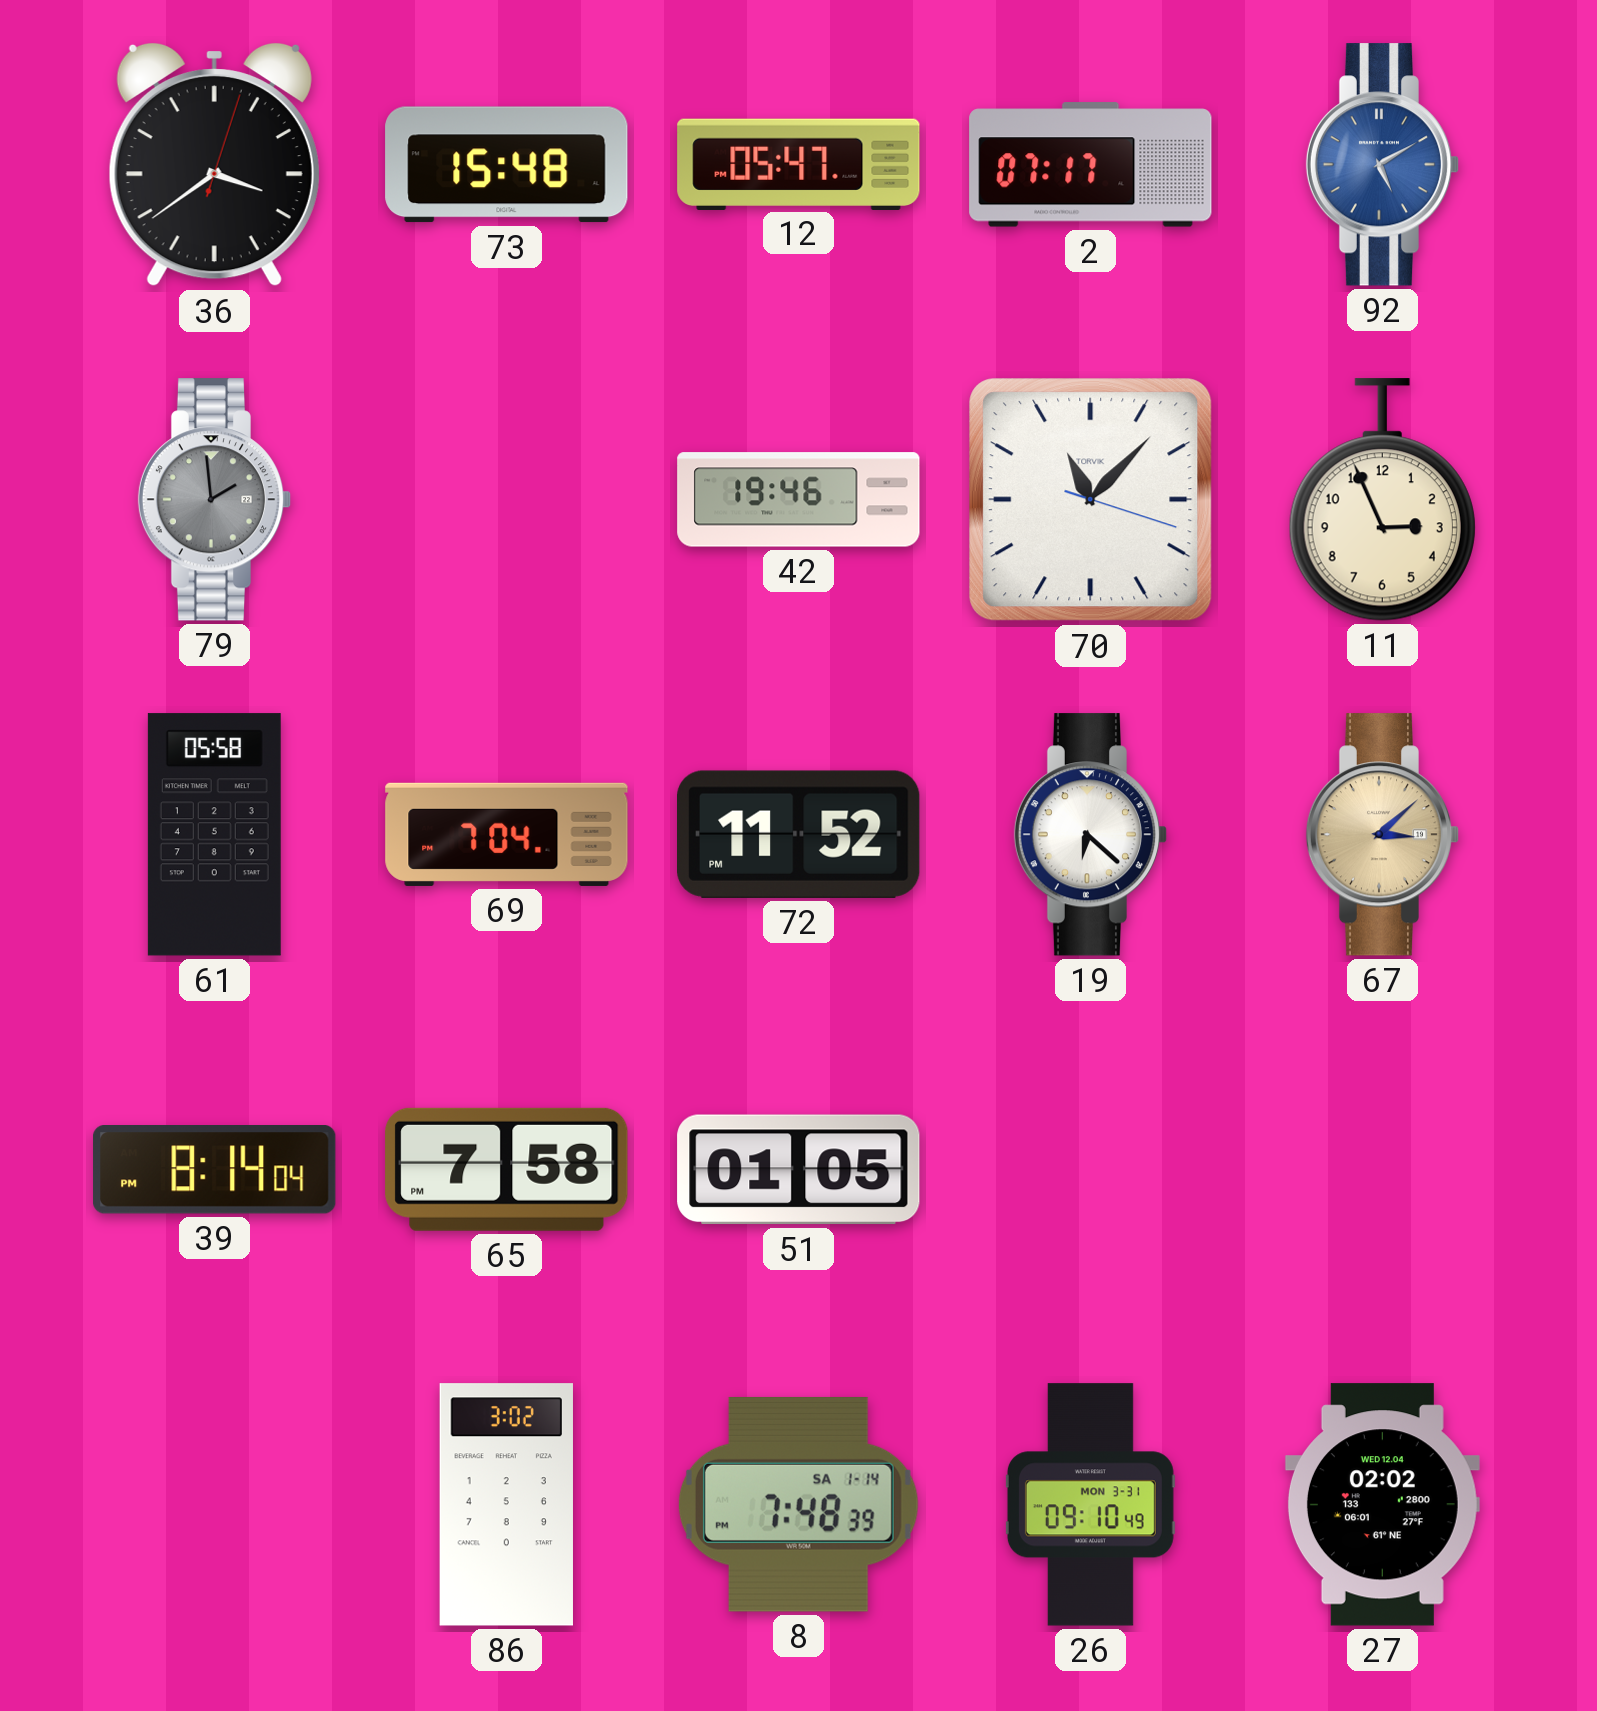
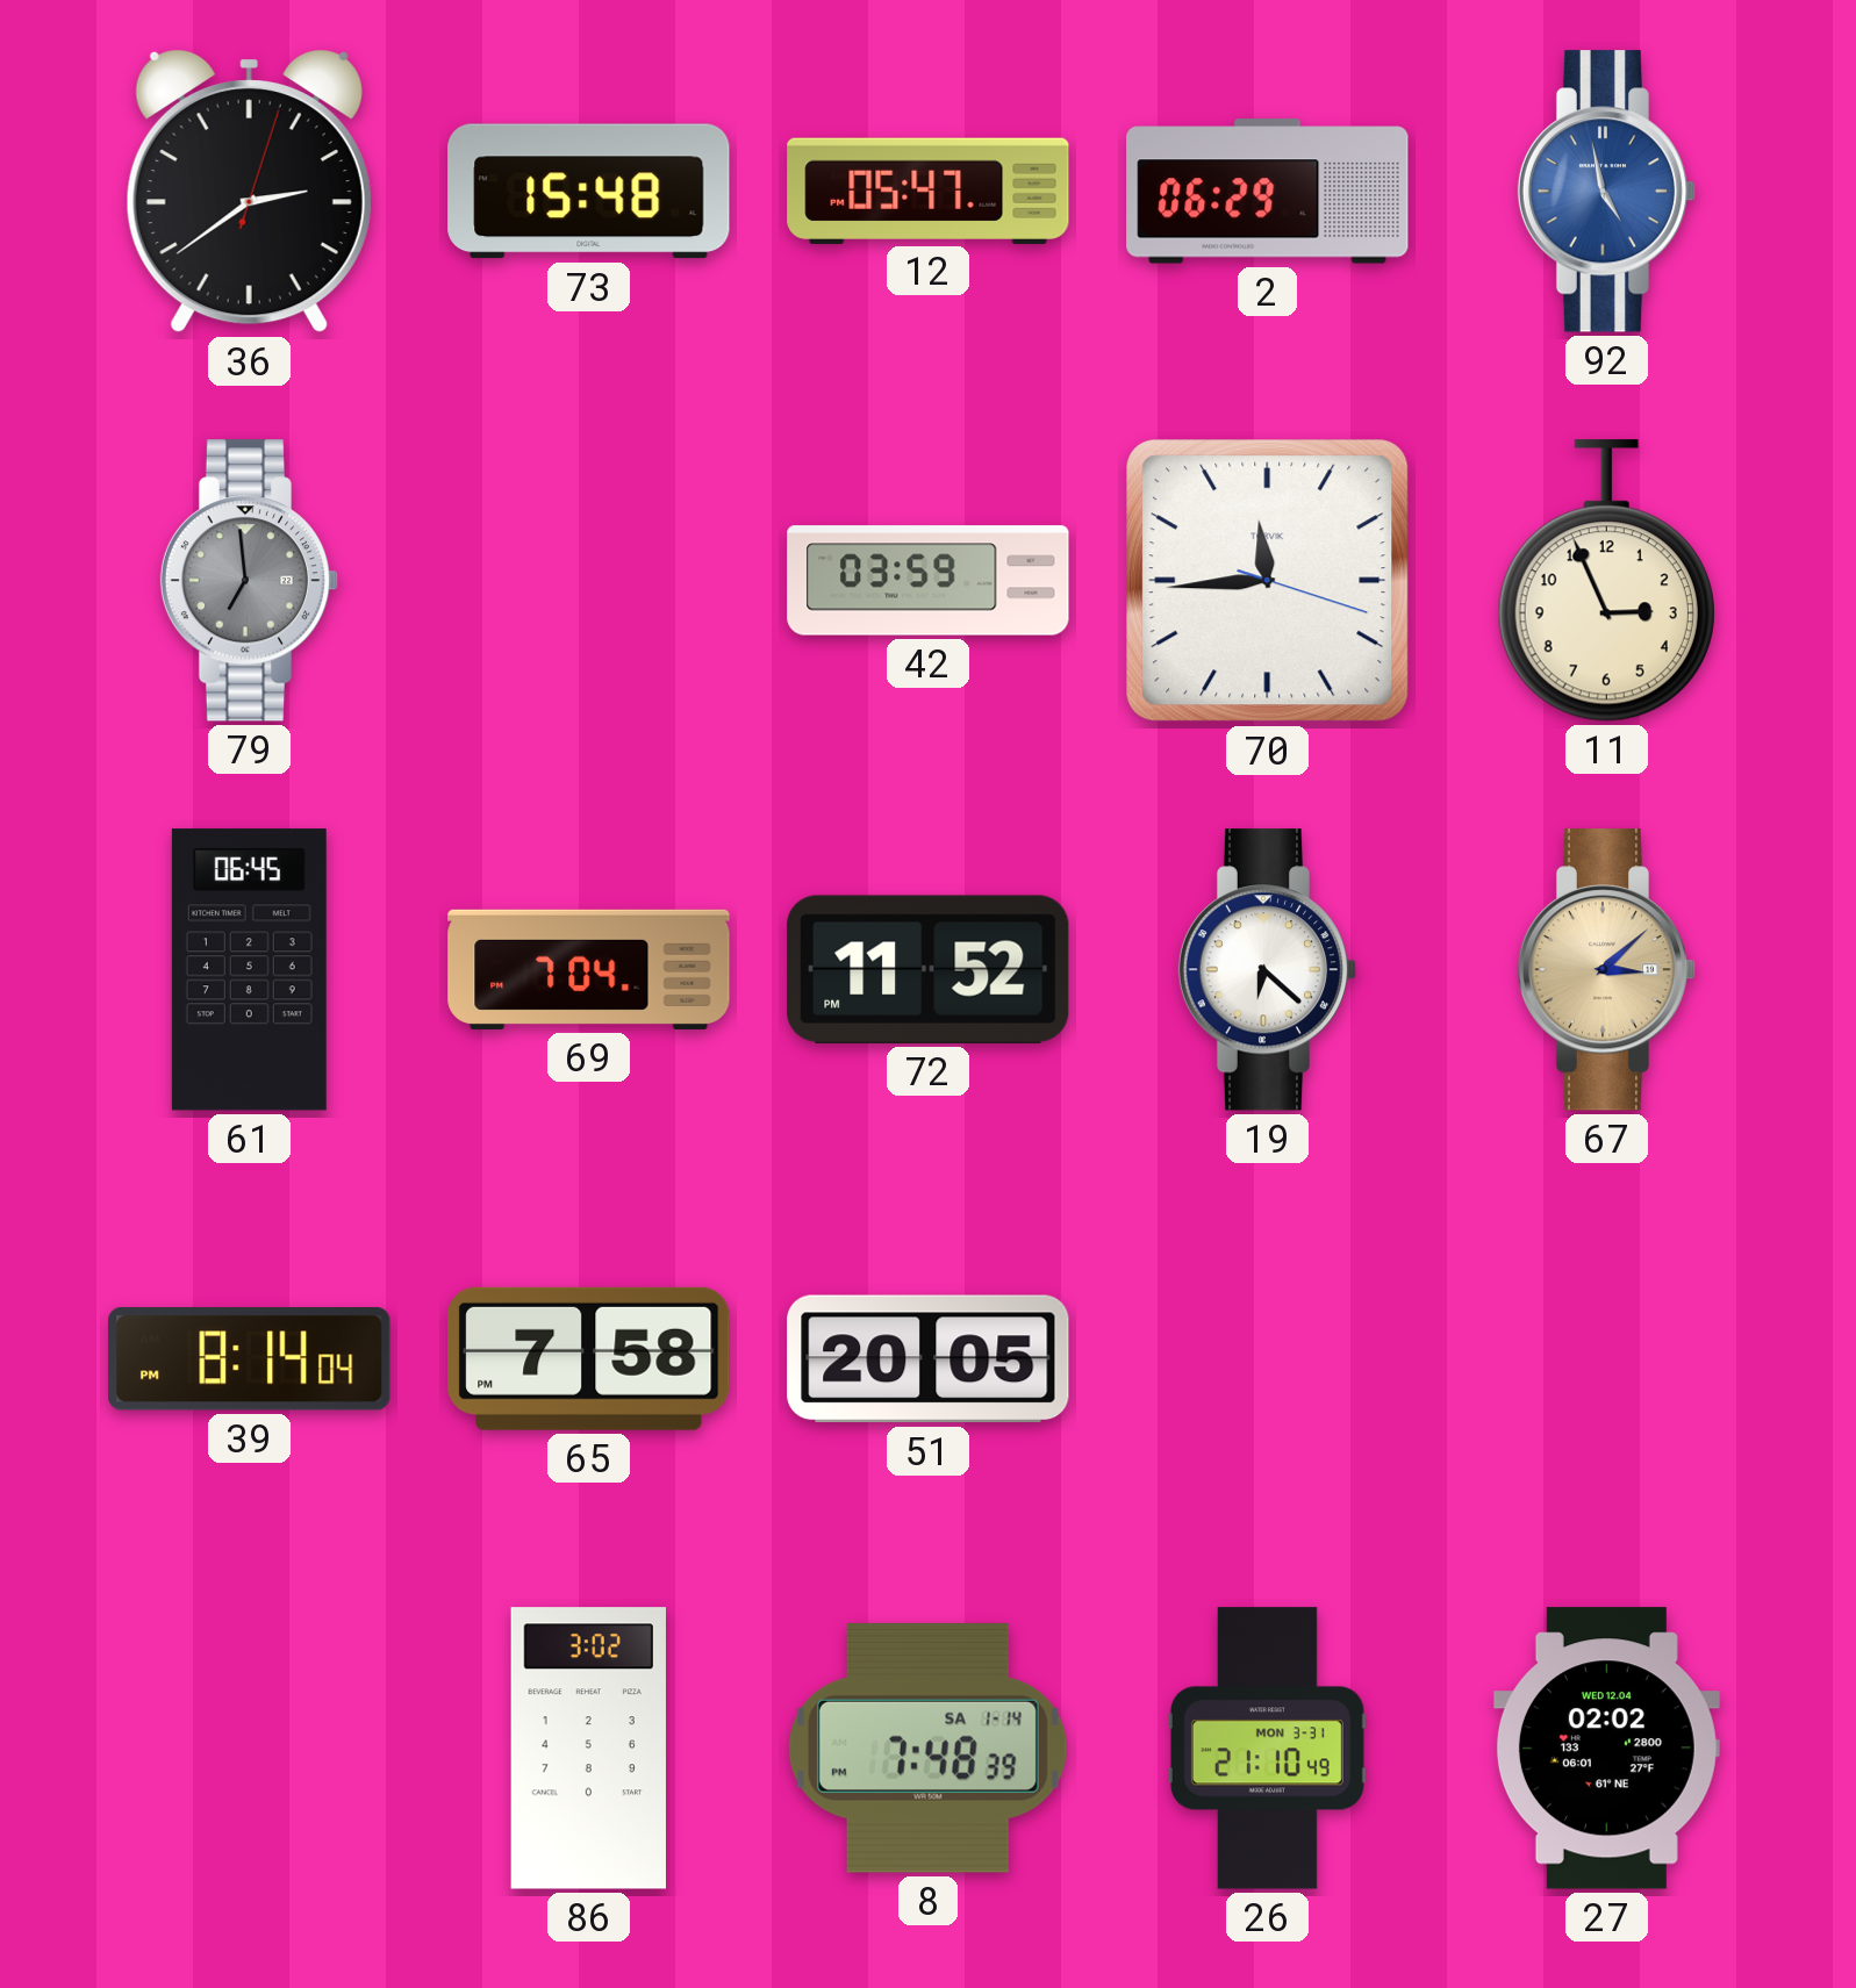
36: 3:39 -> 2:39
2: 07:17 -> 06:29
92: 5:10 -> 4:58
79: 1:59 -> 6:59
42: 19:46 -> 03:59
70: 11:07 -> 11:44
61: 05:58 -> 06:45
51: 01:05 -> 20:05
26: 09:10 -> 21:10
